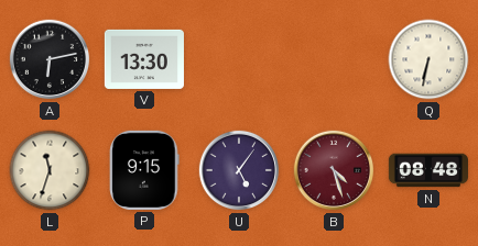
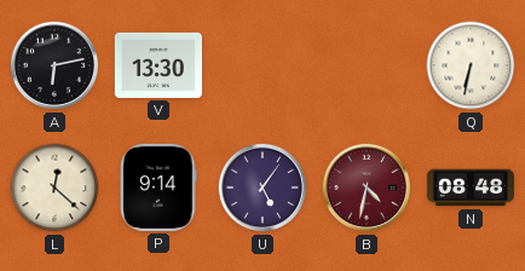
L: 11:33 -> 12:22
P: 9:15 -> 9:14
B: 4:27 -> 4:32
